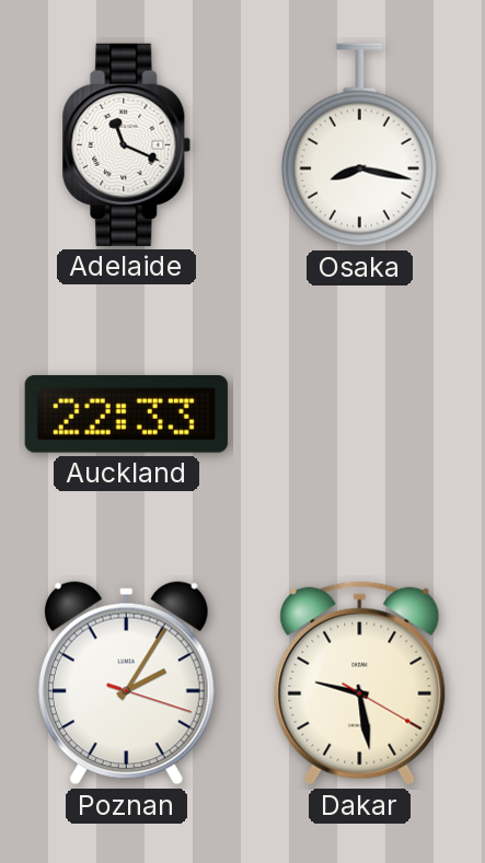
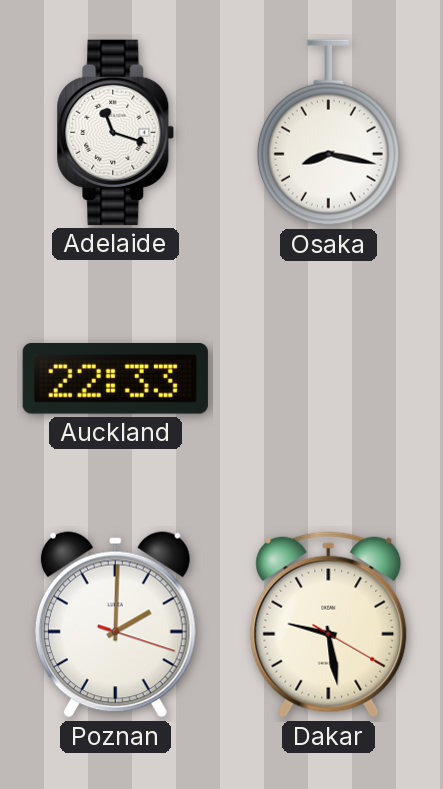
Adelaide: 11:19 -> 11:18
Poznan: 2:05 -> 2:00
